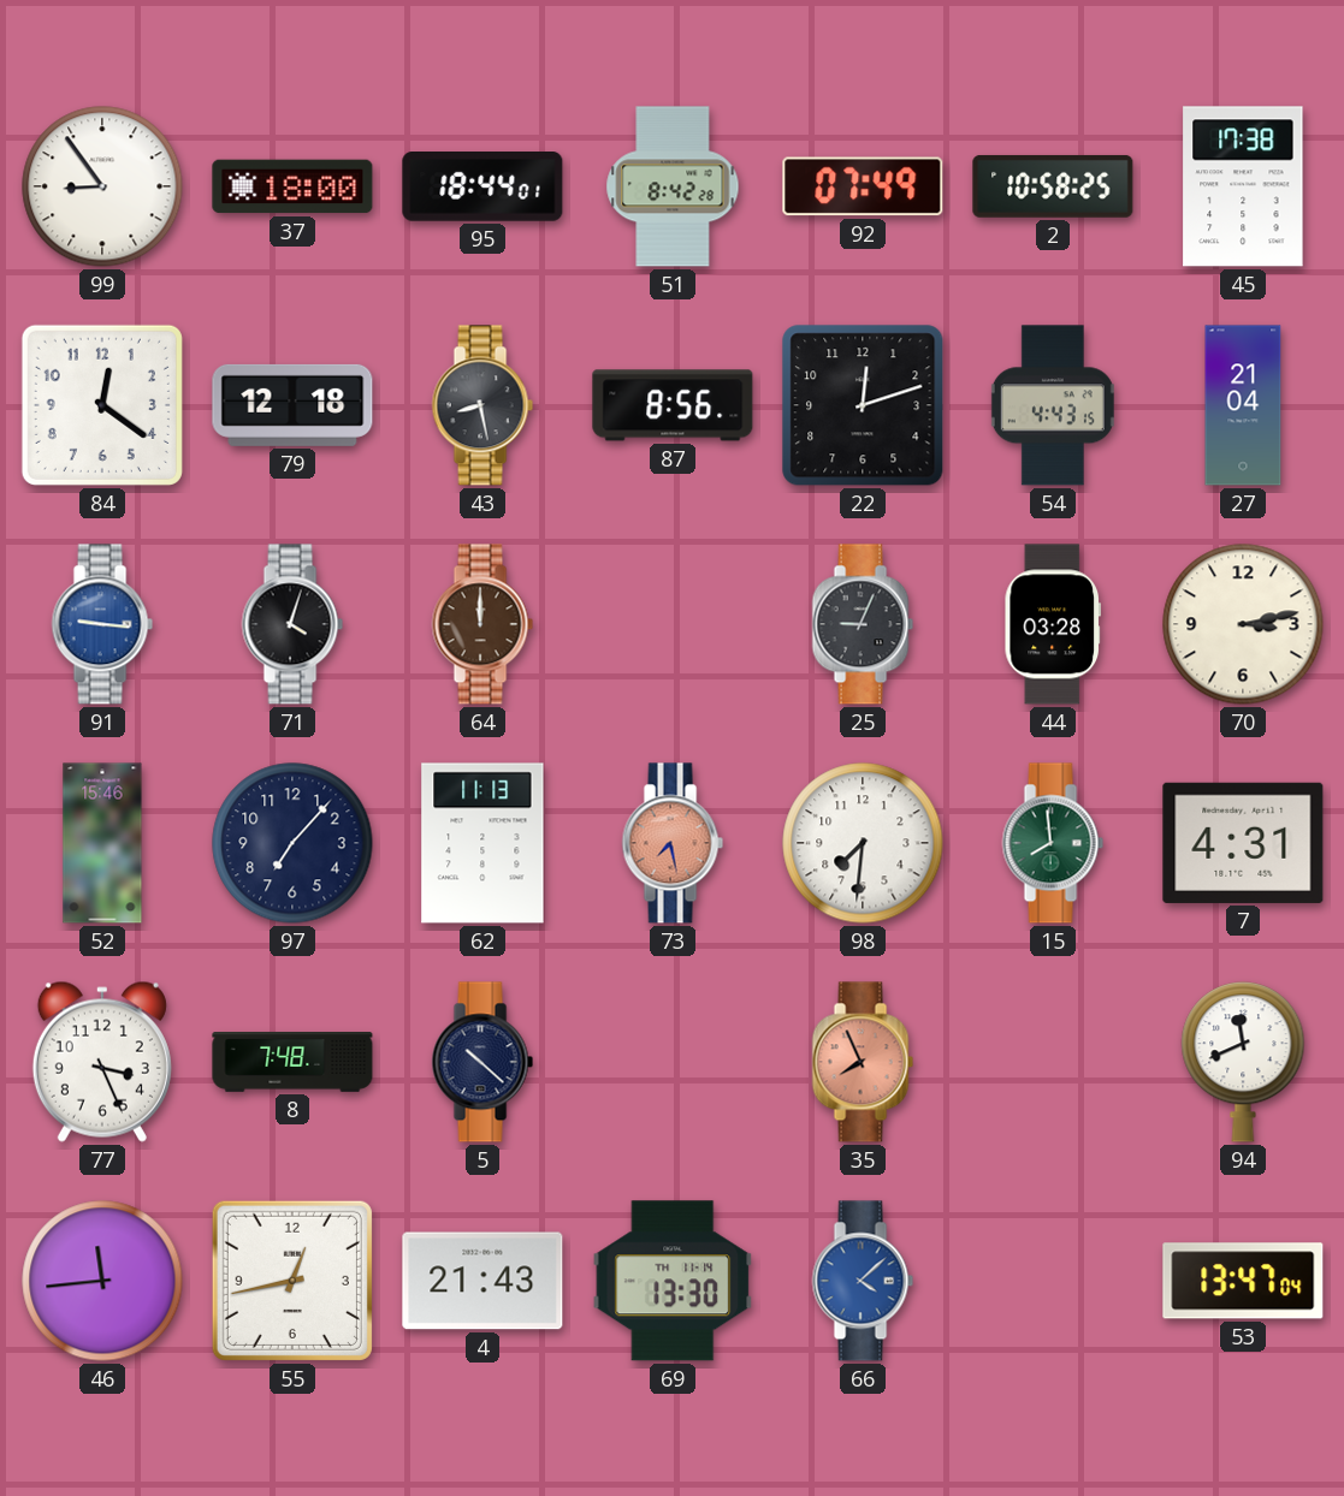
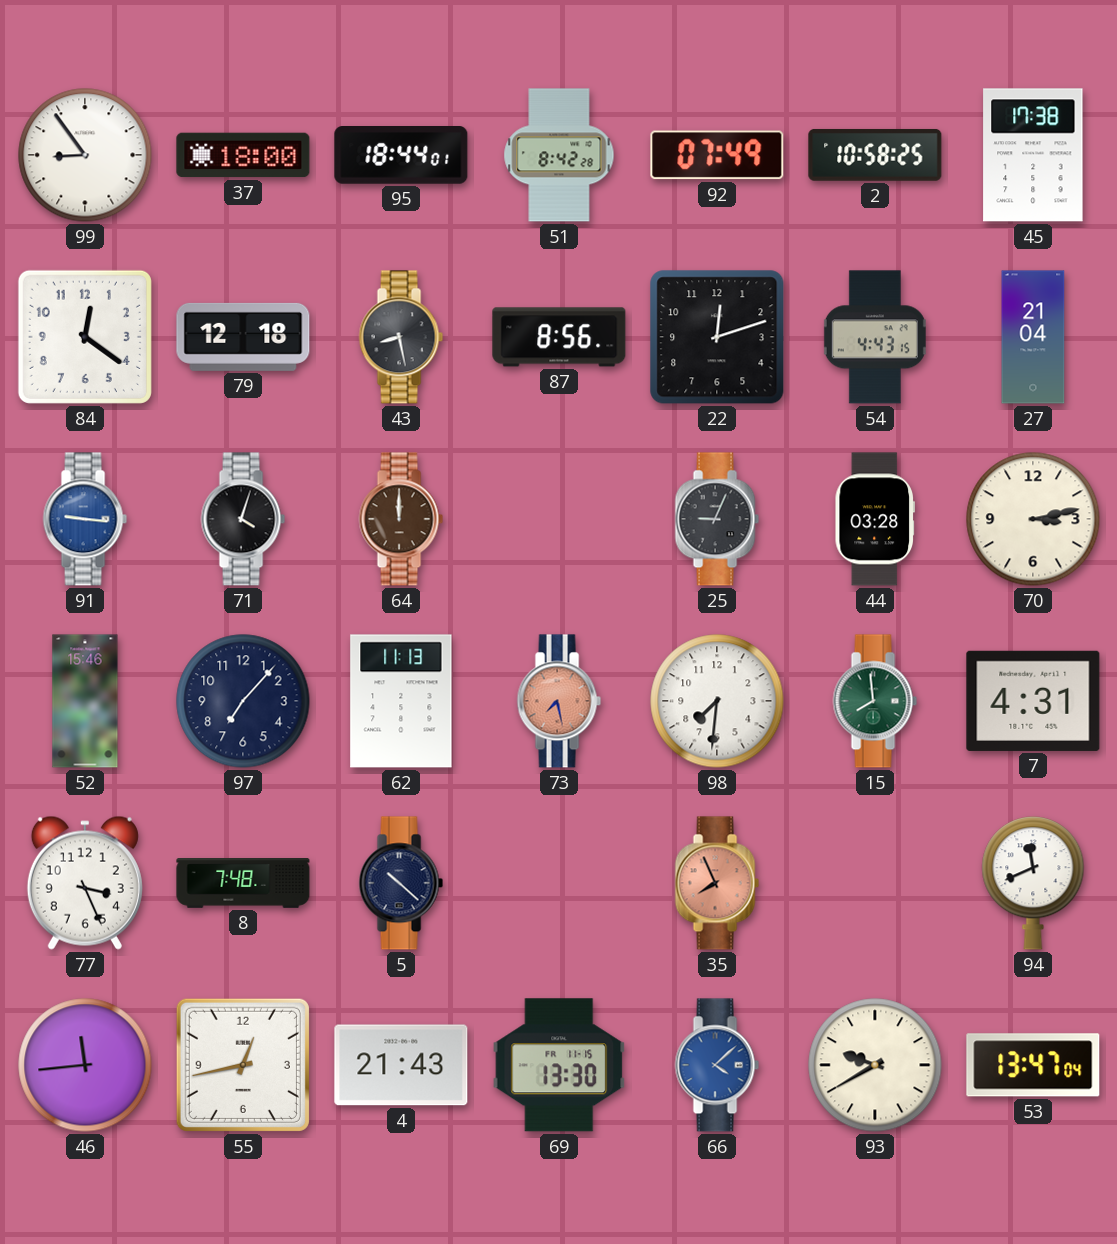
69 date: TH 11-14 -> FR 11-15
93: none -> 9:40
